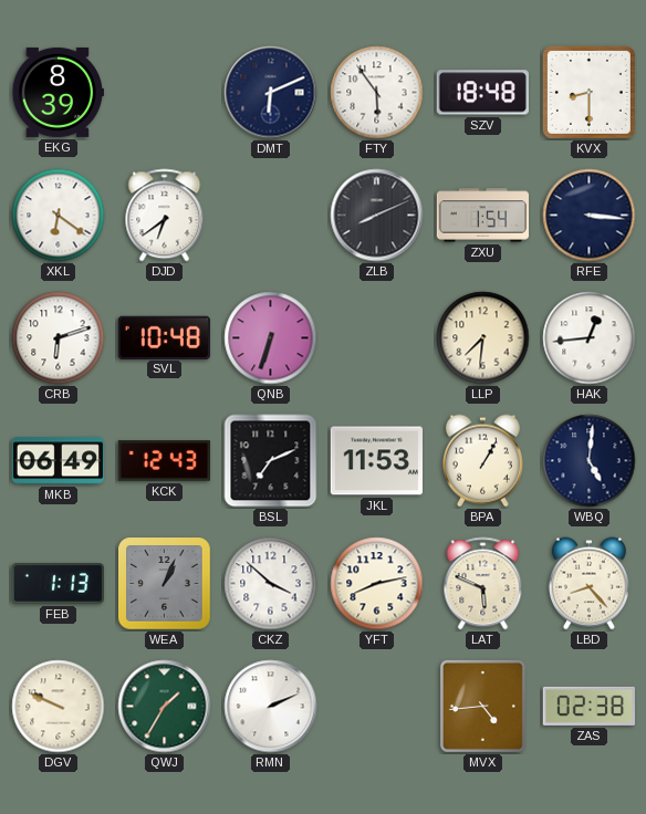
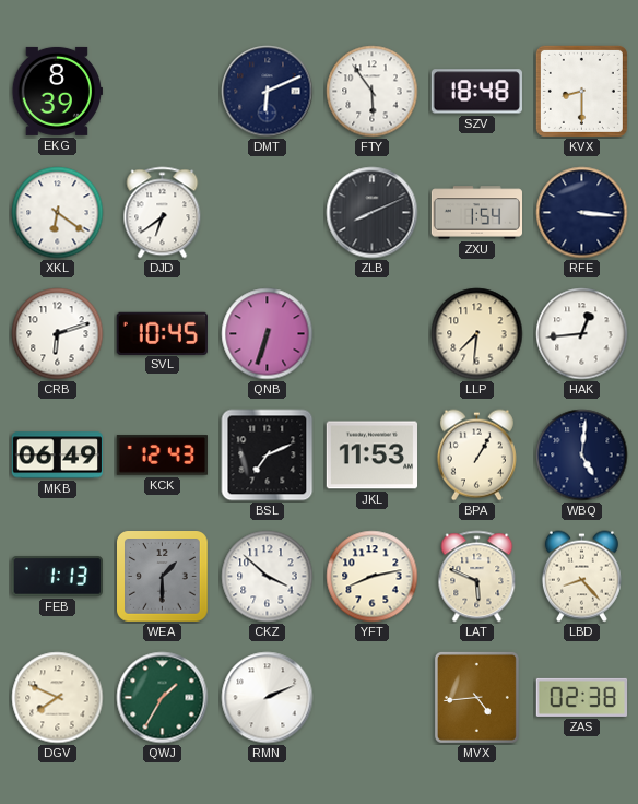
SVL: 10:48 -> 10:45
WEA: 1:04 -> 1:30
DGV: 9:49 -> 7:49
